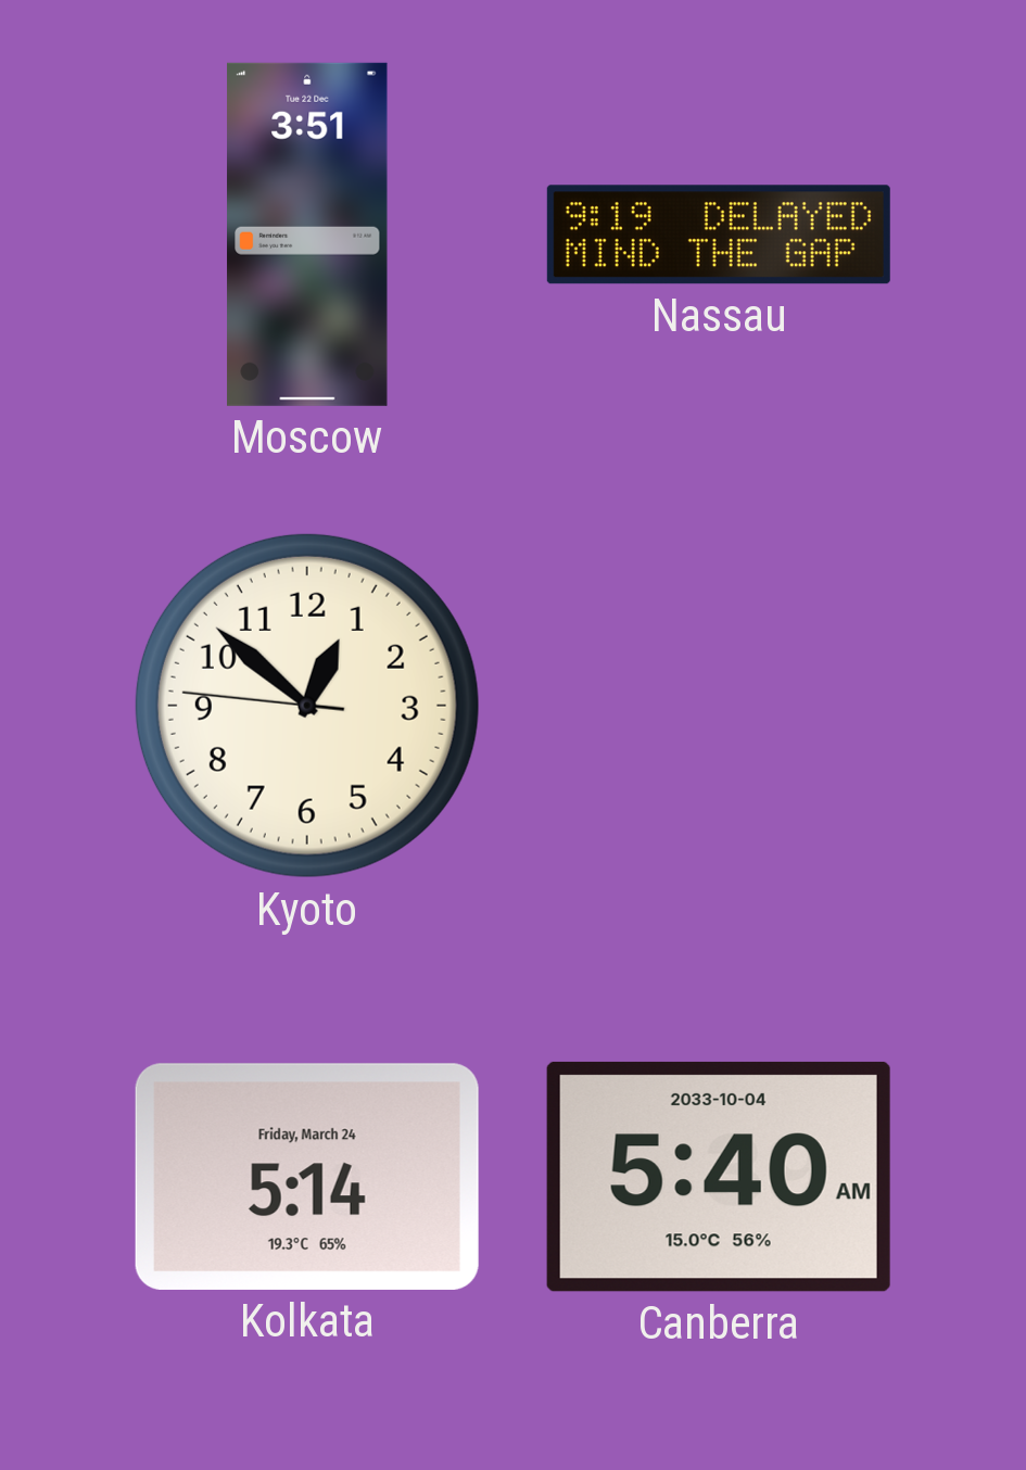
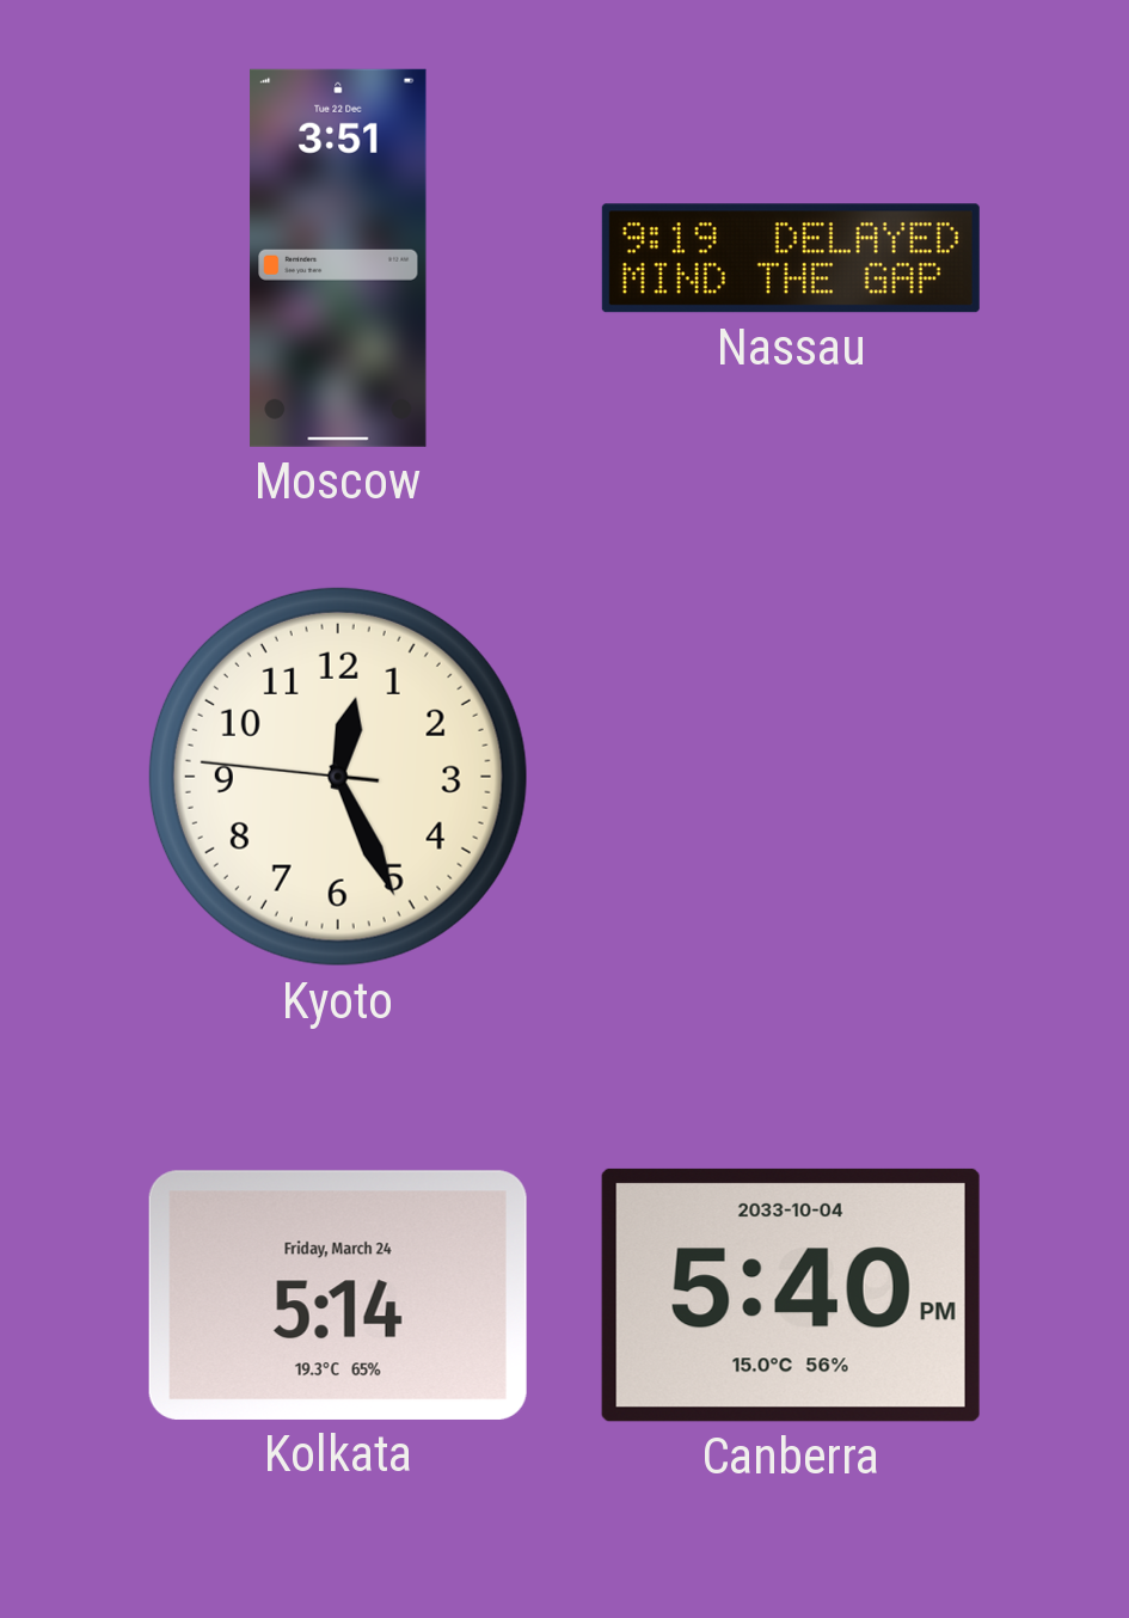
Kyoto: 12:51 -> 12:25
Canberra: 5:40 AM -> 5:40 PM
